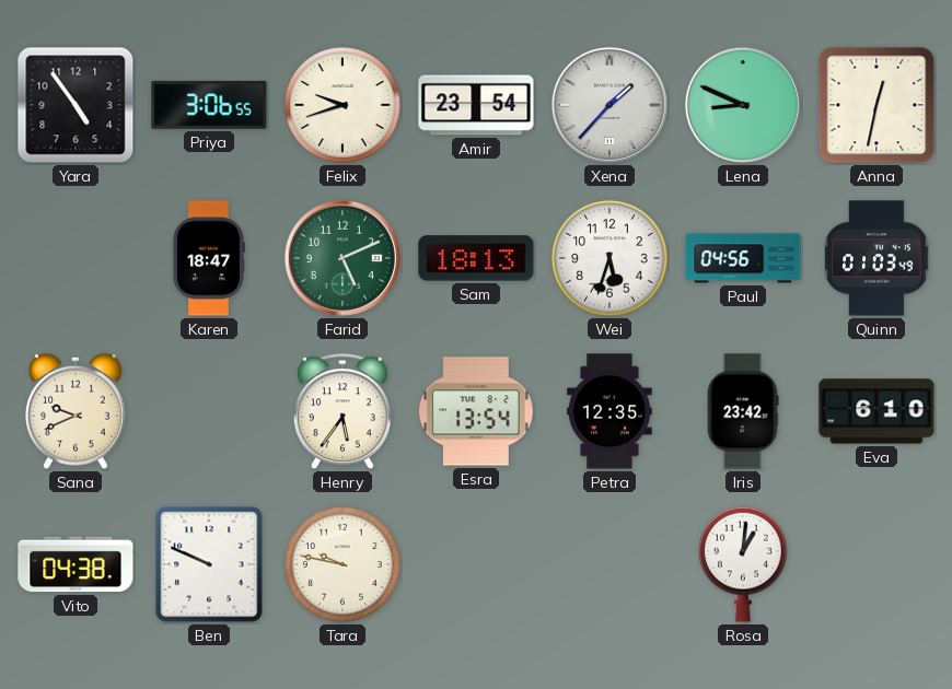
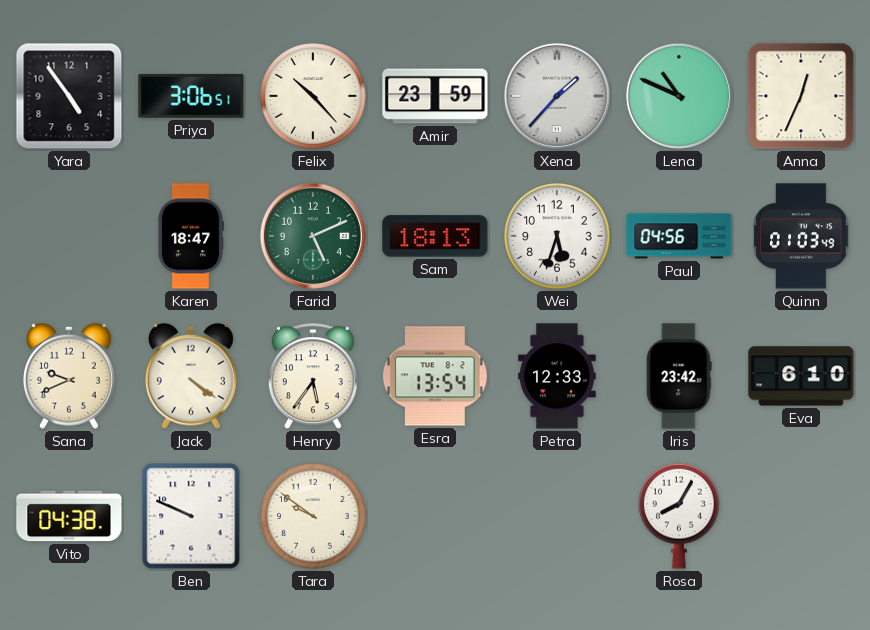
Priya: 3:06:55 -> 3:06:51
Felix: 9:42 -> 10:23
Amir: 23:54 -> 23:59
Lena: 8:49 -> 10:49
Anna: 12:32 -> 12:34
Jack: none -> 4:21
Petra: 12:35 -> 12:33
Tara: 9:47 -> 9:51
Rosa: 1:01 -> 8:05
